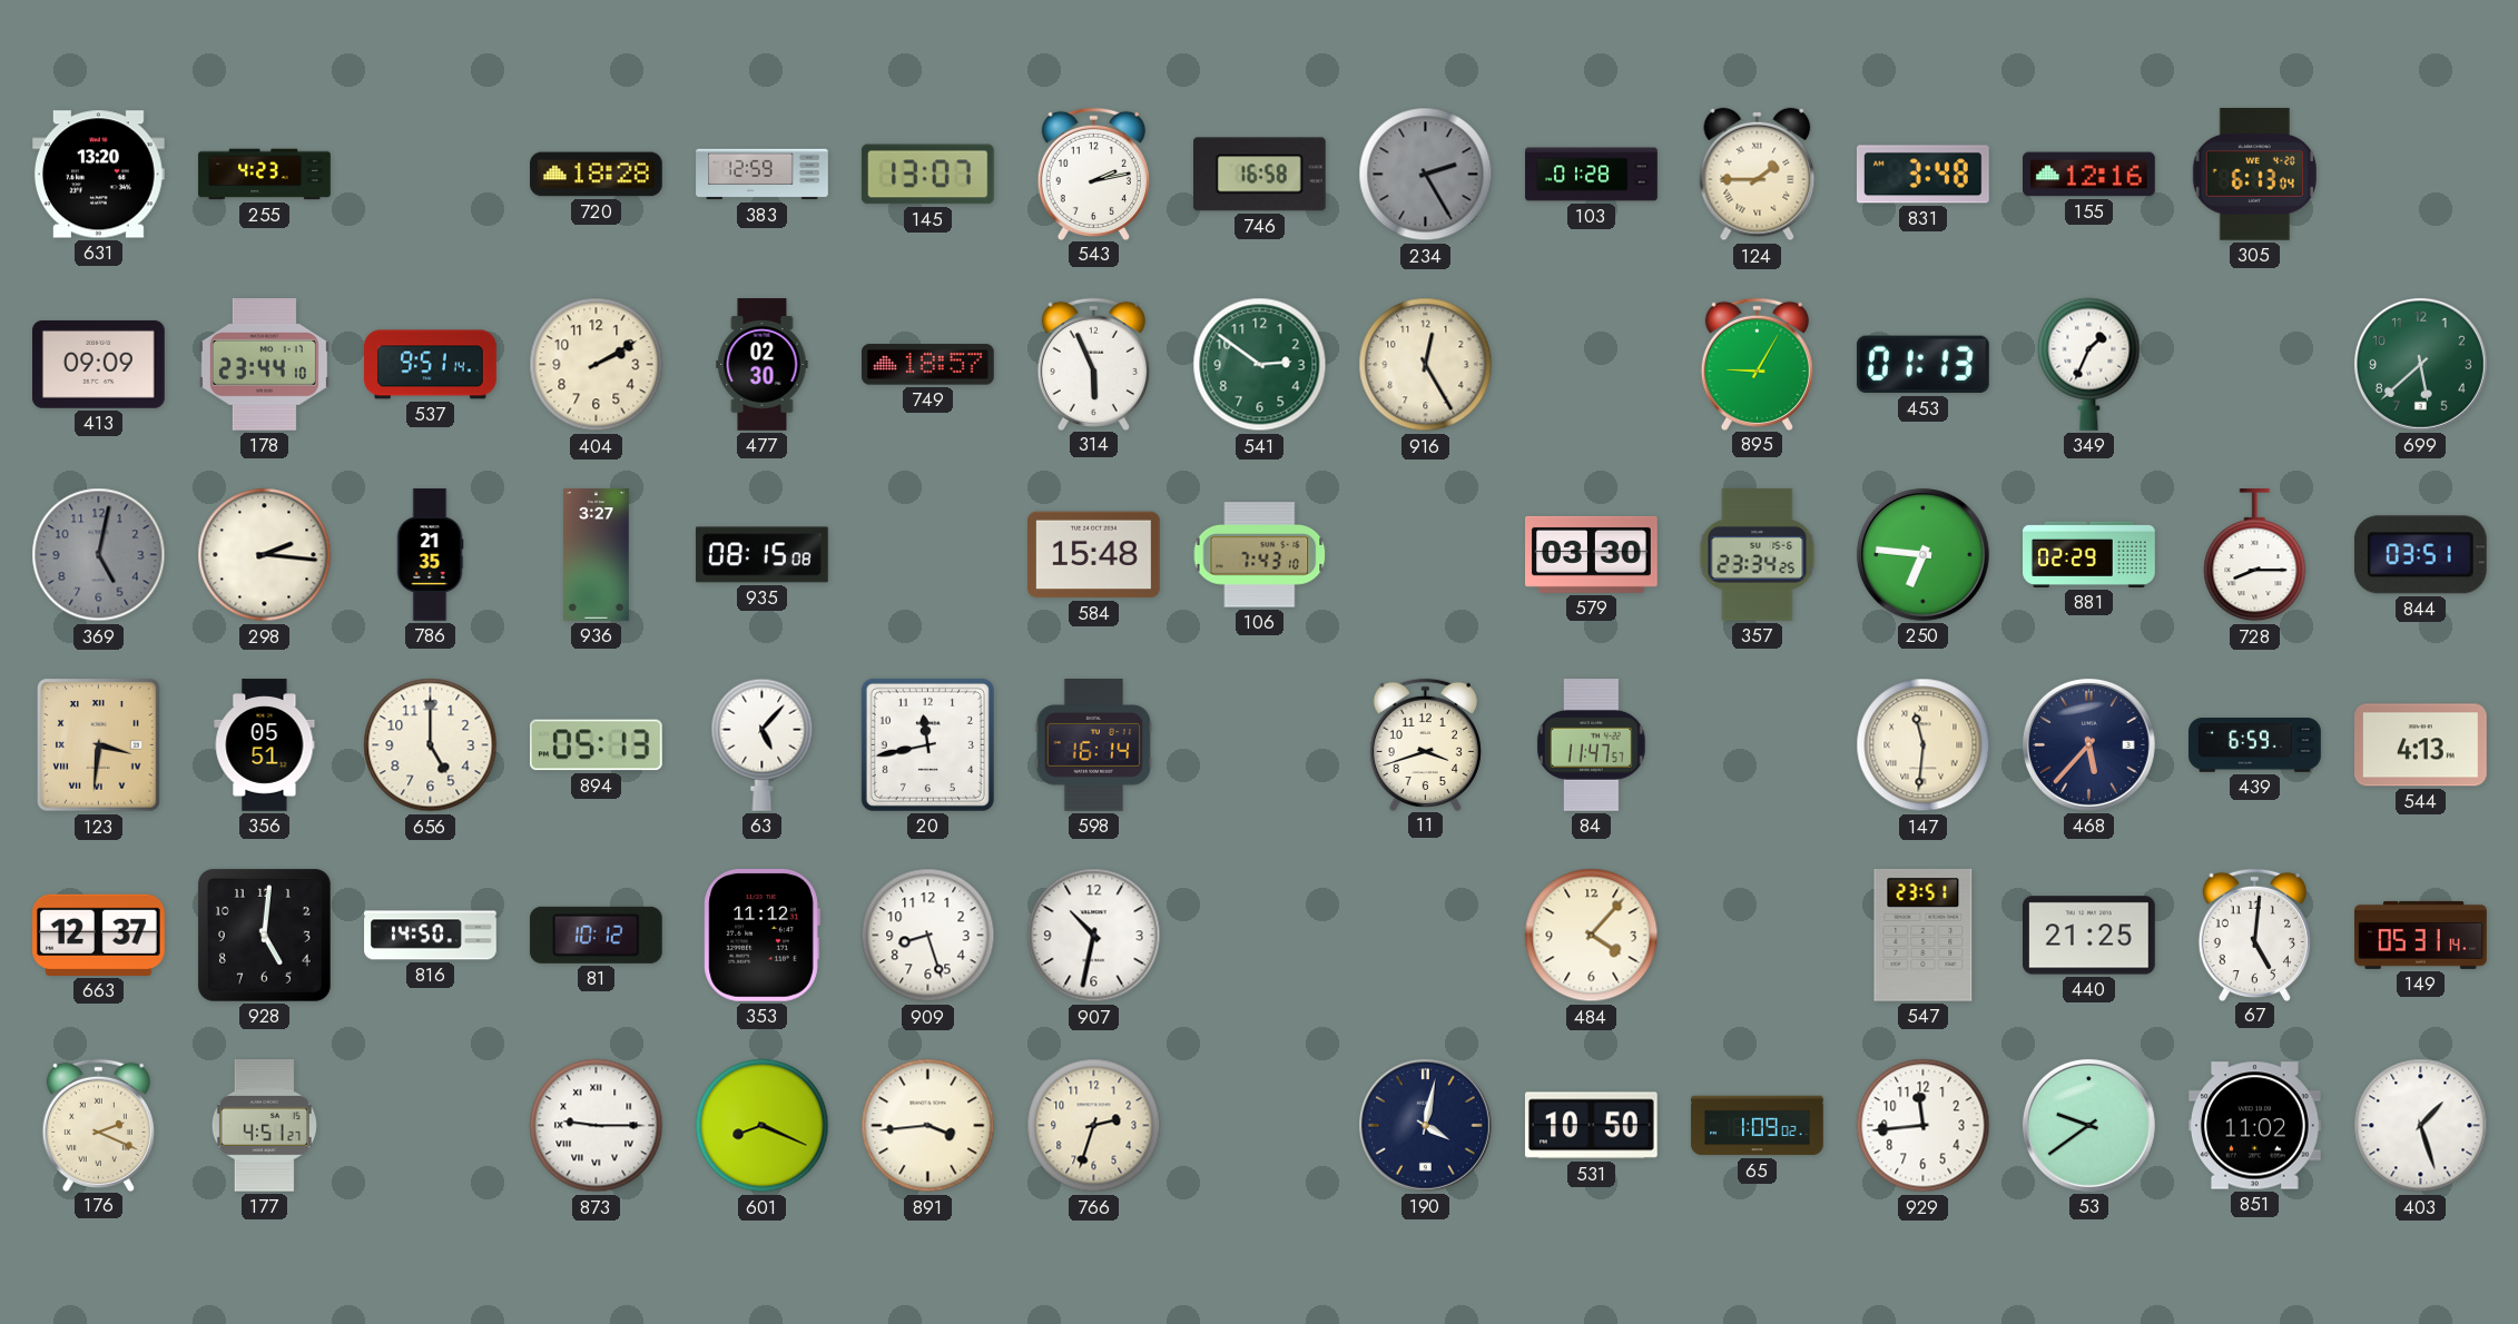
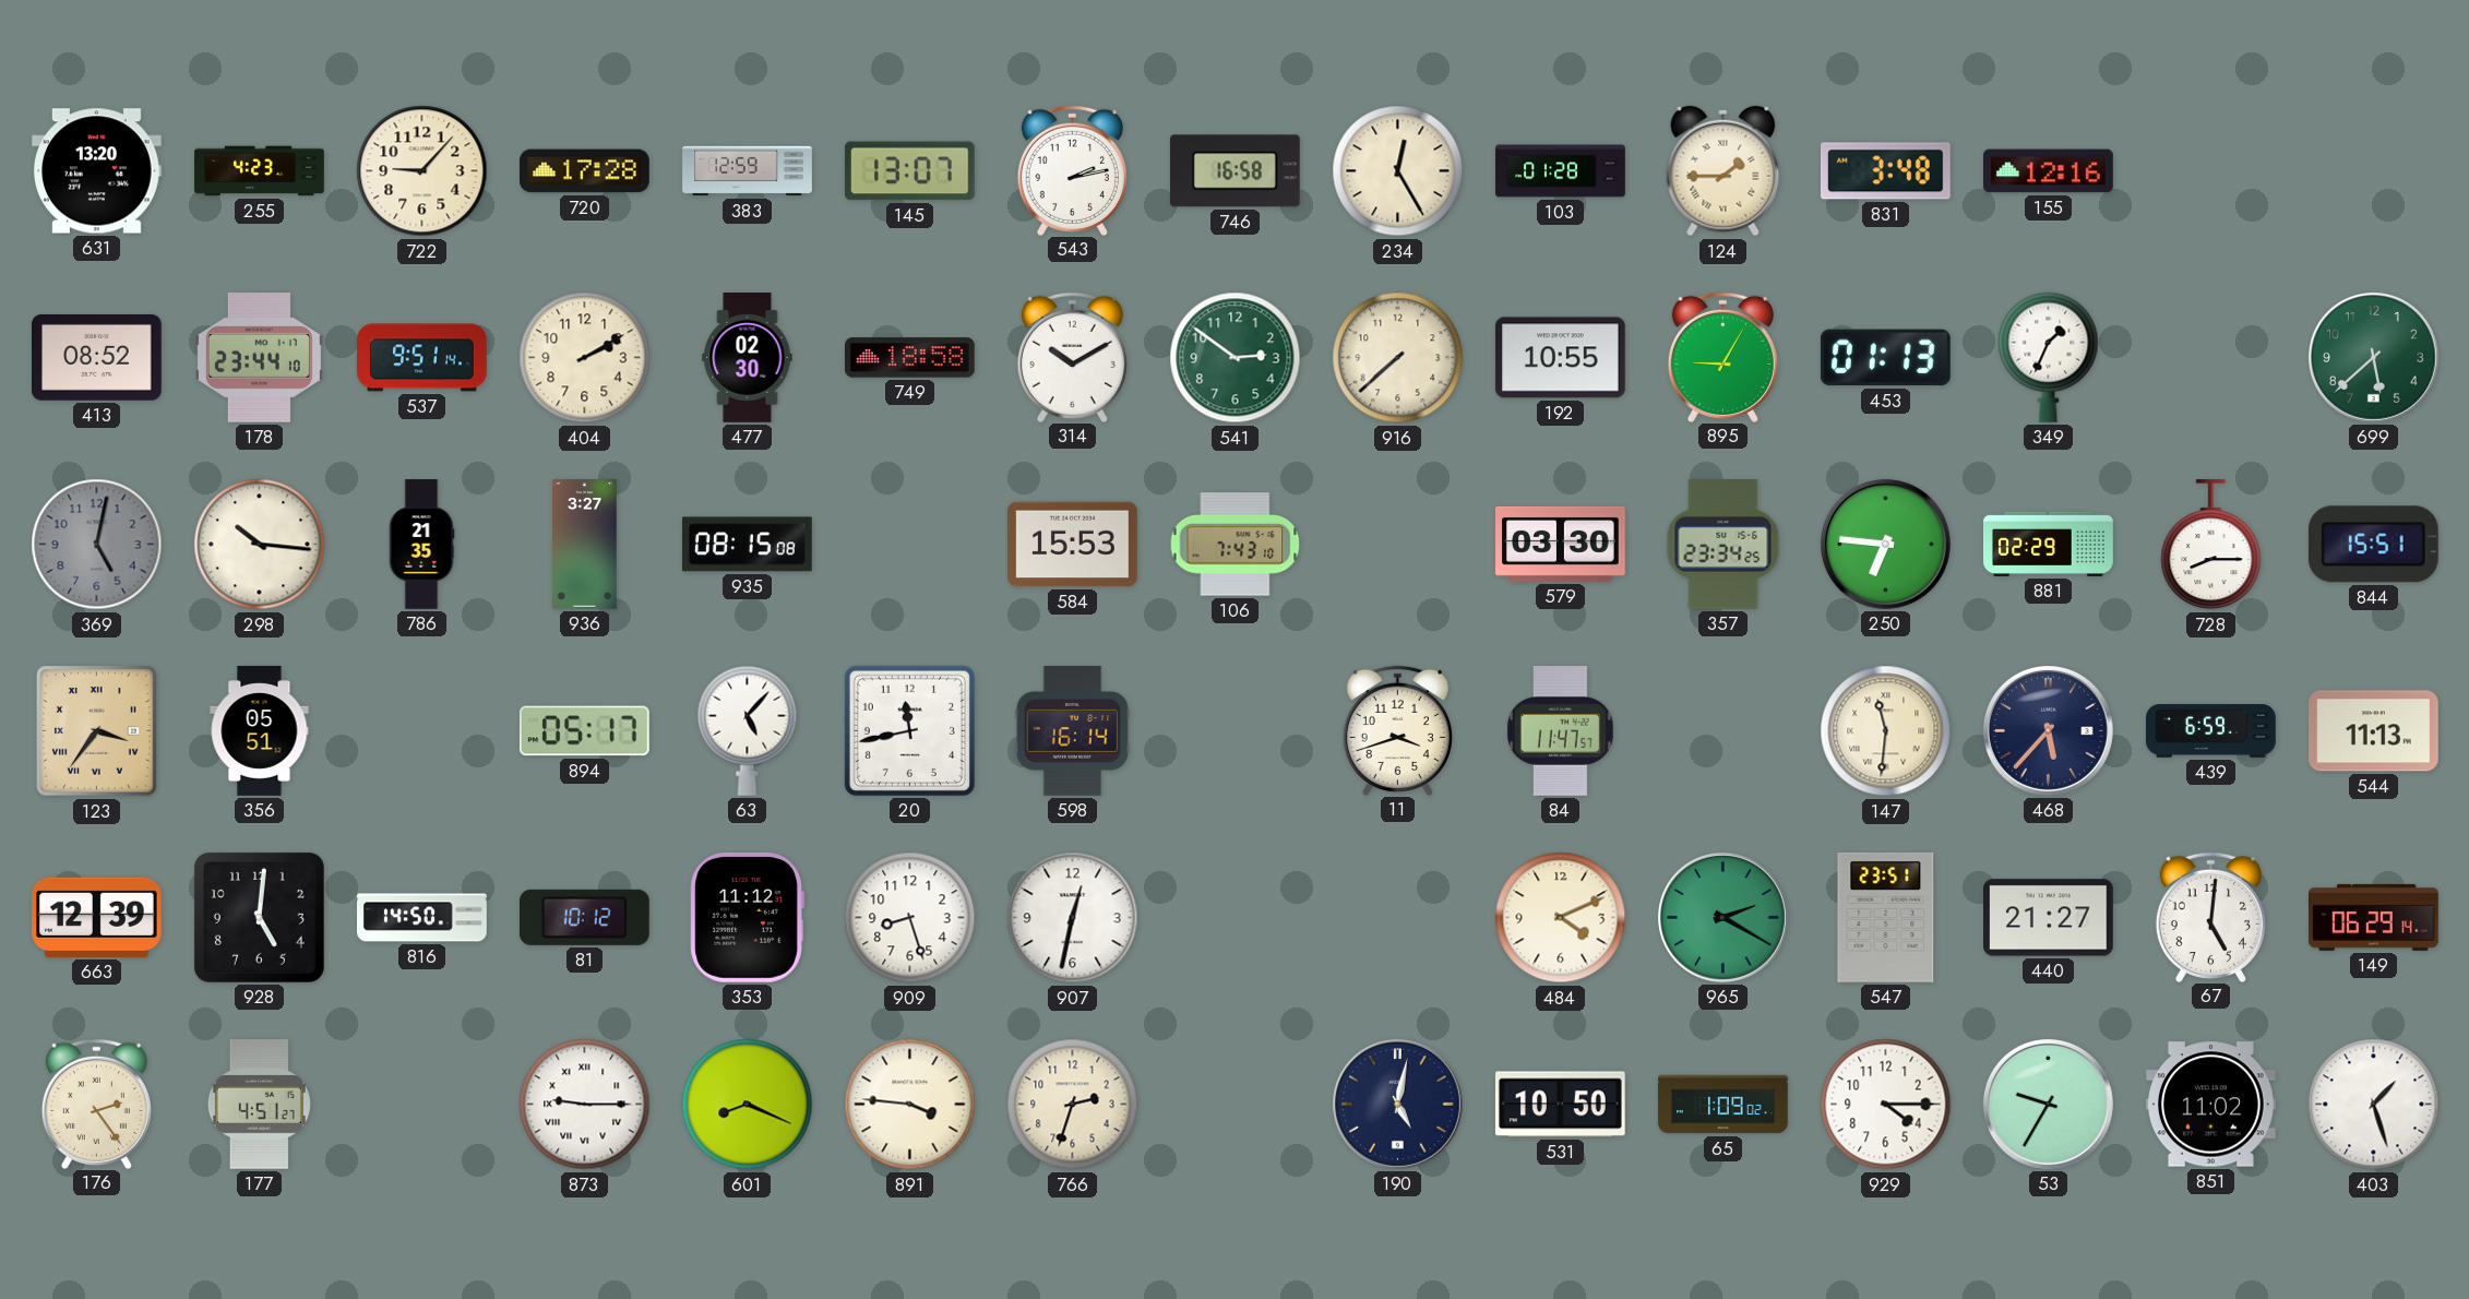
722: none -> 9:07
720: 18:28 -> 17:28
234: 2:25 -> 12:25
234 dial: grey -> cream
305: 6:13 -> none
413: 09:09 -> 08:52
749: 18:57 -> 18:58
314: 5:56 -> 10:10
916: 12:25 -> 7:38
192: none -> 10:55
298: 2:16 -> 10:16
584: 15:48 -> 15:53
844: 03:51 -> 15:51
123: 3:31 -> 3:36
656: 5:00 -> none
894: 05:13 -> 05:17
544: 4:13 -> 11:13
663: 12:37 -> 12:39
907: 10:32 -> 12:32
484: 4:07 -> 4:11
965: none -> 2:20
440: 21:25 -> 21:27
149: 05:31 -> 06:29
176: 2:19 -> 2:24
891: 3:44 -> 3:46
190: 4:02 -> 5:02
929: 11:44 -> 4:15
53: 9:39 -> 9:35
